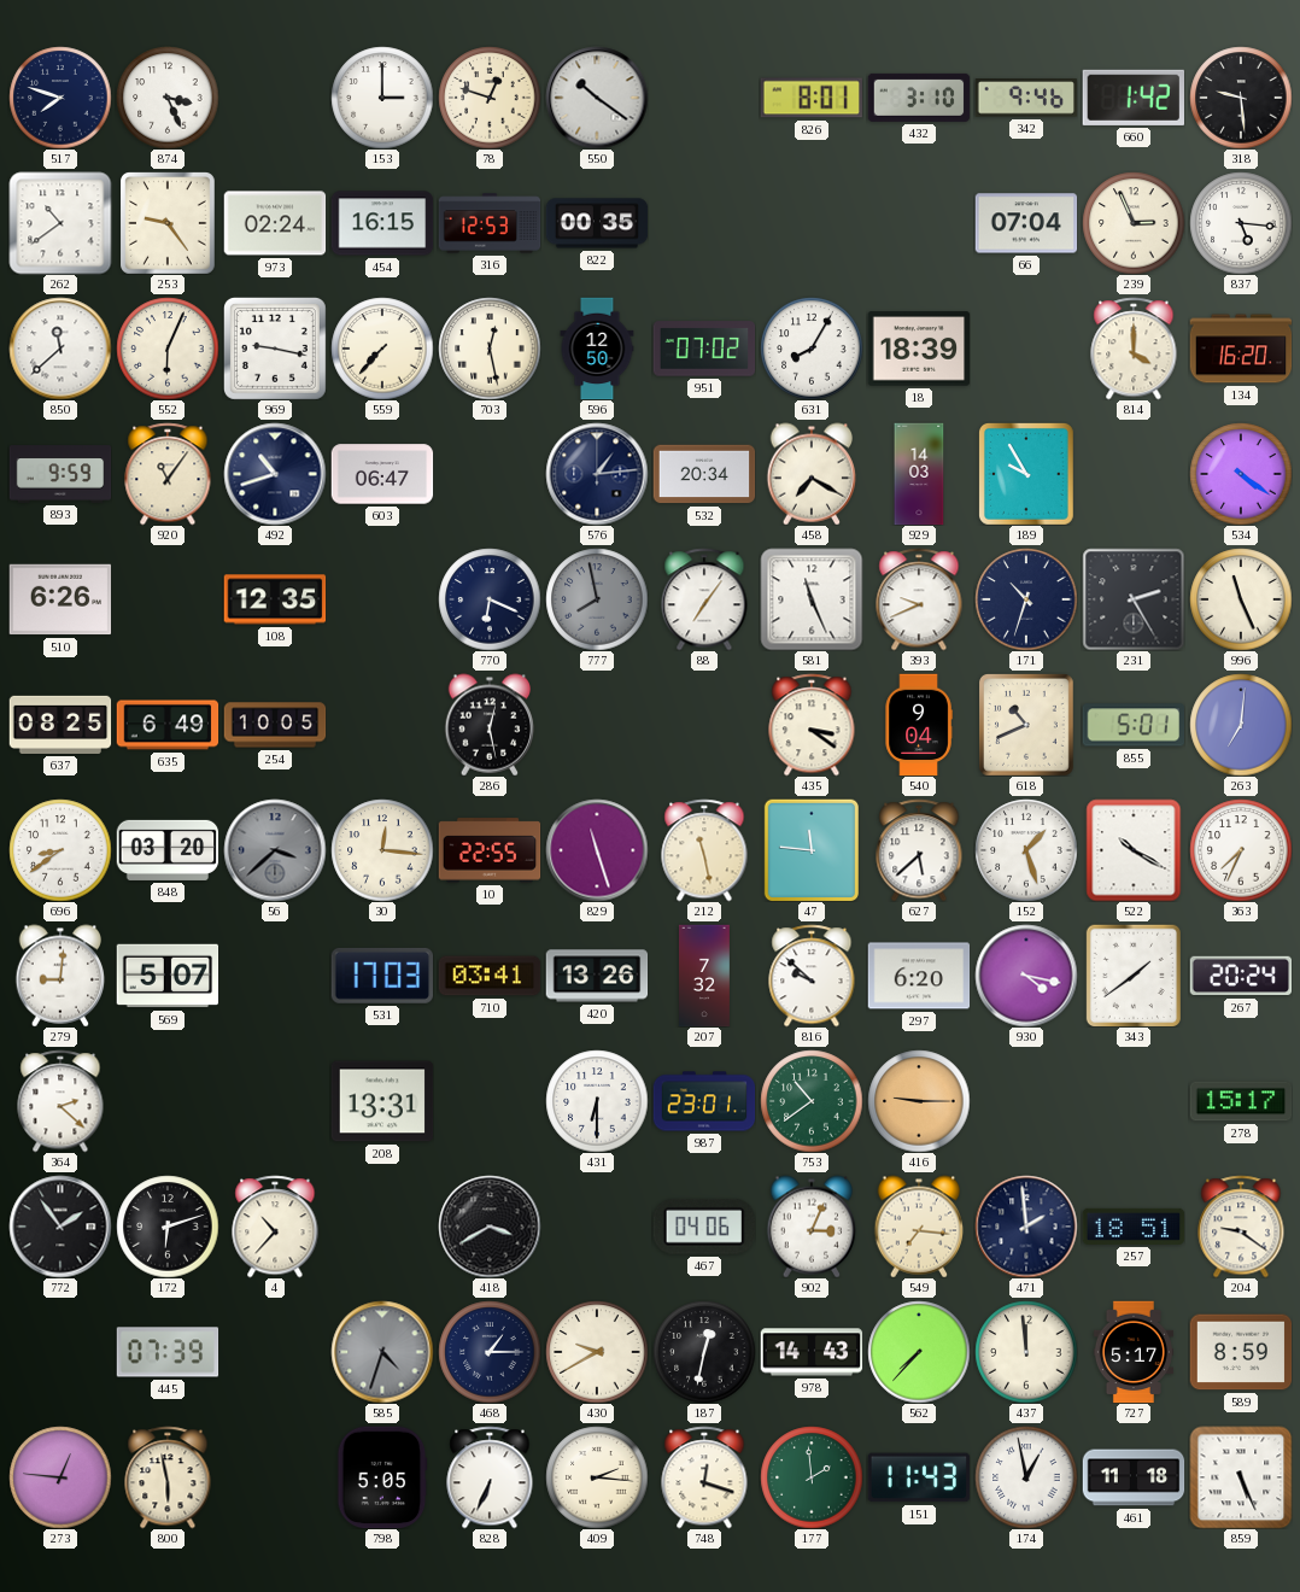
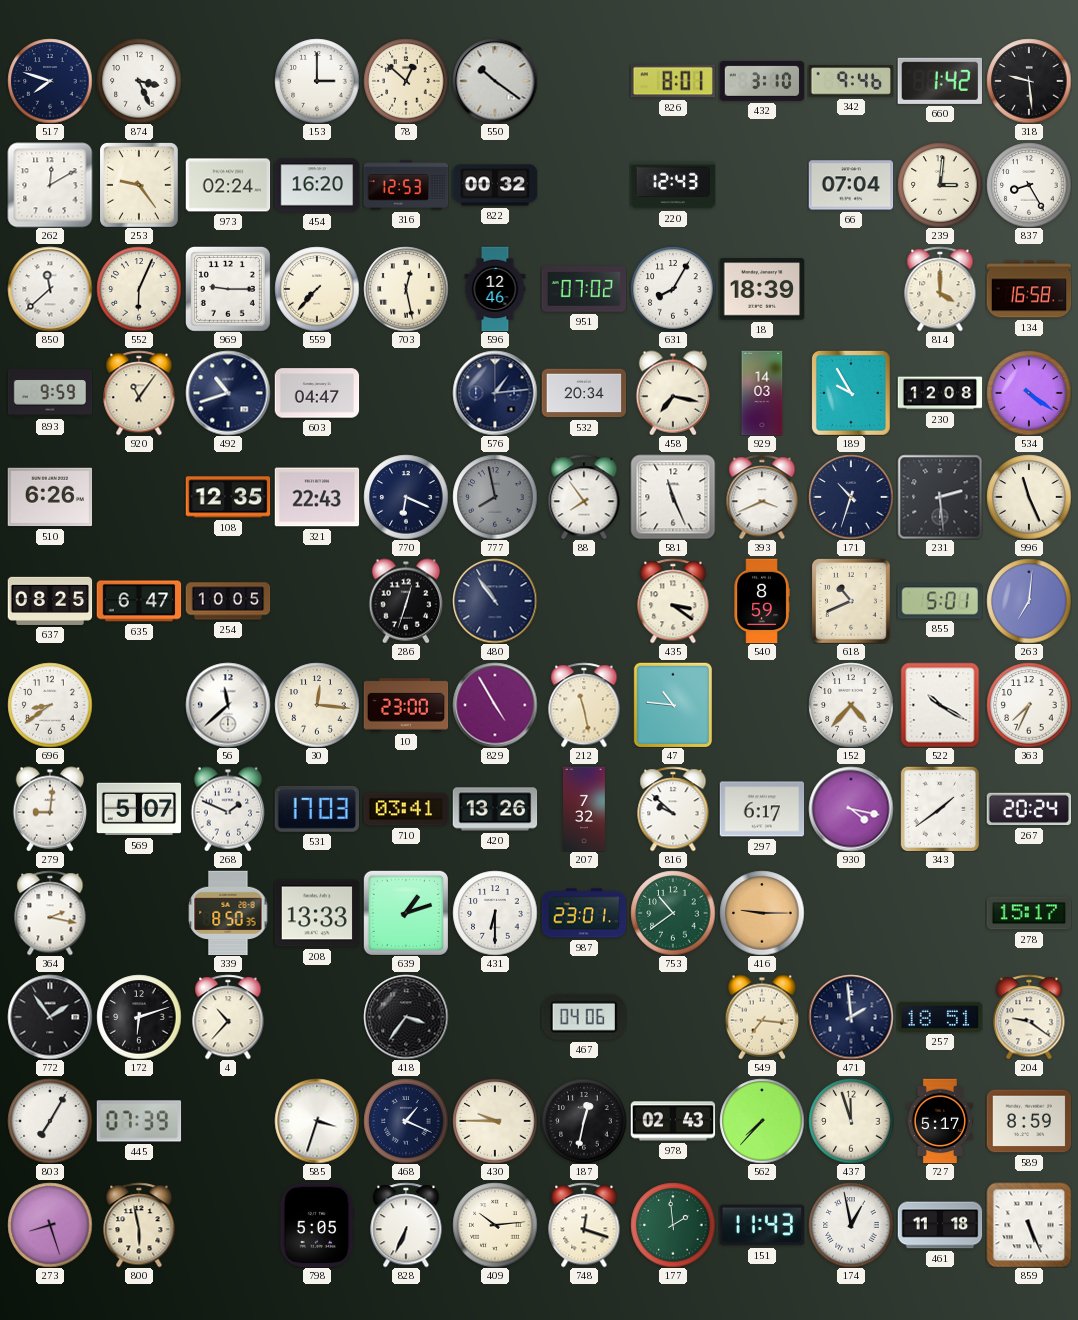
78: 12:48 -> 12:52
262: 10:39 -> 12:10
454: 16:15 -> 16:20
822: 00:35 -> 00:32
220: none -> 12:43
239: 2:56 -> 3:01
837: 5:16 -> 8:25
969: 9:17 -> 9:15
596: 12:50 -> 12:46
134: 16:20 -> 16:58
603: 06:47 -> 04:47
458: 7:20 -> 7:17
230: none -> 12:08
321: none -> 22:43
88: 7:06 -> 7:54
393: 9:41 -> 3:41
231: 2:25 -> 2:29
635: 6:49 -> 6:47
286: 12:28 -> 12:33
480: none -> 10:54
540: 9:04 -> 8:59
848: 03:20 -> none
56: 3:38 -> 11:38
56 dial: grey -> white
10: 22:55 -> 23:00
829: 11:27 -> 4:55
47: 11:46 -> 10:46
627: 5:38 -> none
152: 1:27 -> 4:37
268: none -> 1:49
297: 6:20 -> 6:17
364: 2:22 -> 2:17
339: none -> 8:50
208: 13:31 -> 13:33
639: none -> 1:12
418: 3:40 -> 3:36
902: 3:04 -> none
803: none -> 7:05
585: 4:33 -> 3:33
585 dial: grey -> white
468: 1:15 -> 1:19
430: 9:40 -> 9:45
978: 14:43 -> 02:43
437: 11:59 -> 11:57
273: 12:46 -> 8:27
409: 2:16 -> 10:14
